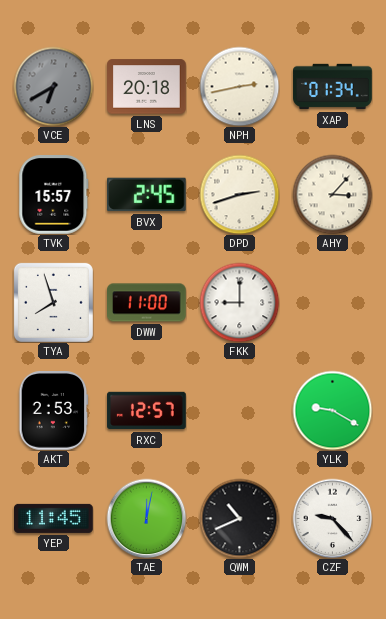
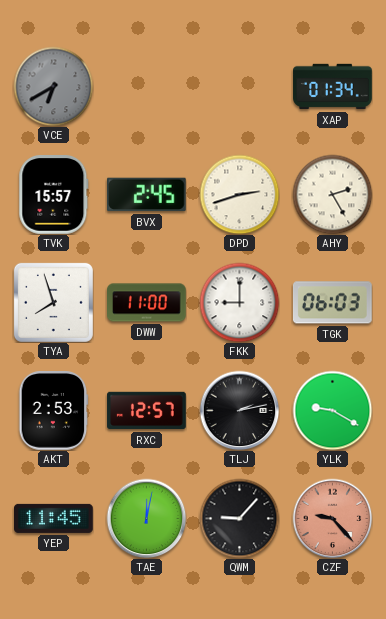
LNS: 20:18 -> none
NPH: 2:43 -> none
AHY: 3:07 -> 2:25
TGK: none -> 06:03
TLJ: none -> 2:13
QWM: 10:41 -> 9:07
CZF dial: white -> salmon
